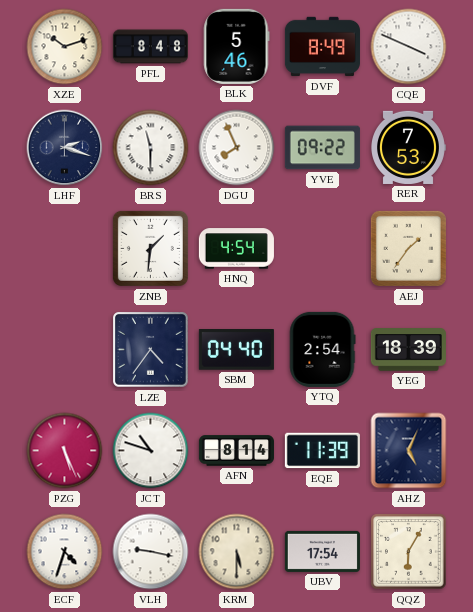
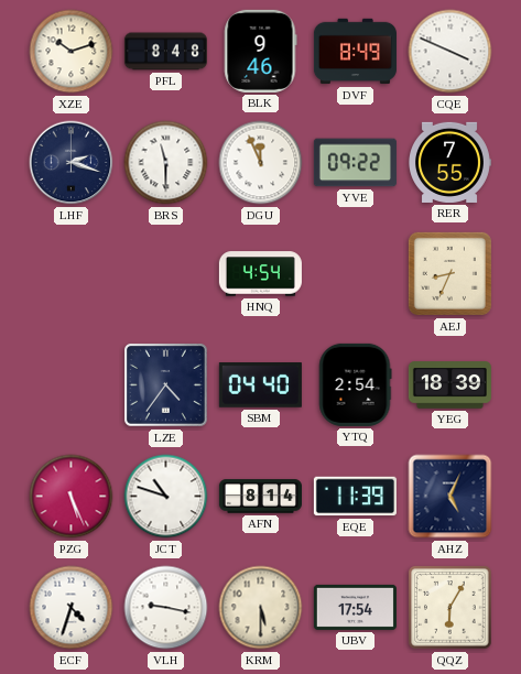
BLK: 5:46 -> 9:46
DGU: 7:56 -> 11:56
RER: 7:53 -> 7:55
ZNB: 1:31 -> none
AEJ: 1:36 -> 8:34
